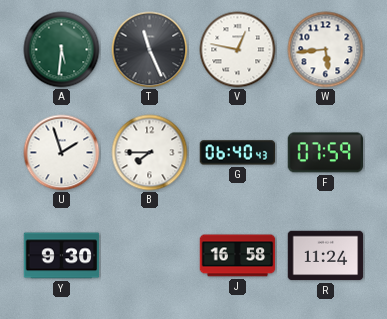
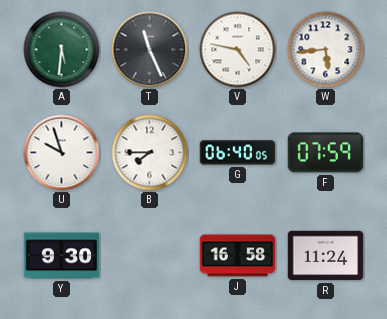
V: 12:47 -> 4:47
U: 1:57 -> 9:57
G: 06:40:43 -> 06:40:05
